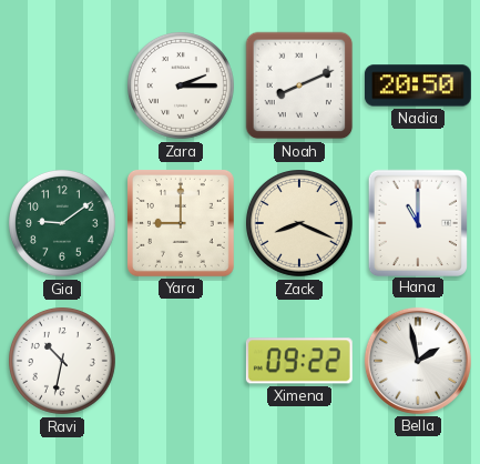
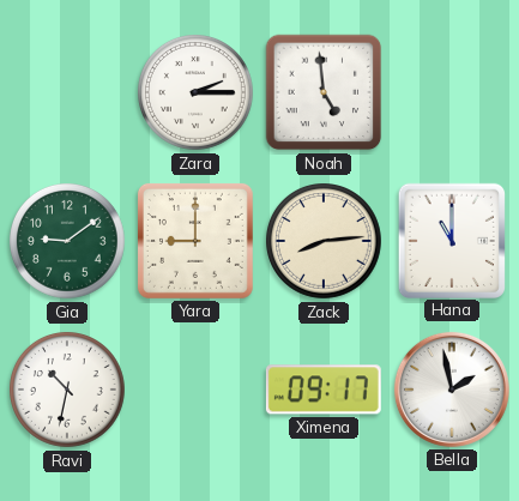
Noah: 8:11 -> 4:59
Nadia: 20:50 -> none
Zack: 8:19 -> 8:14
Ximena: 09:22 -> 09:17
